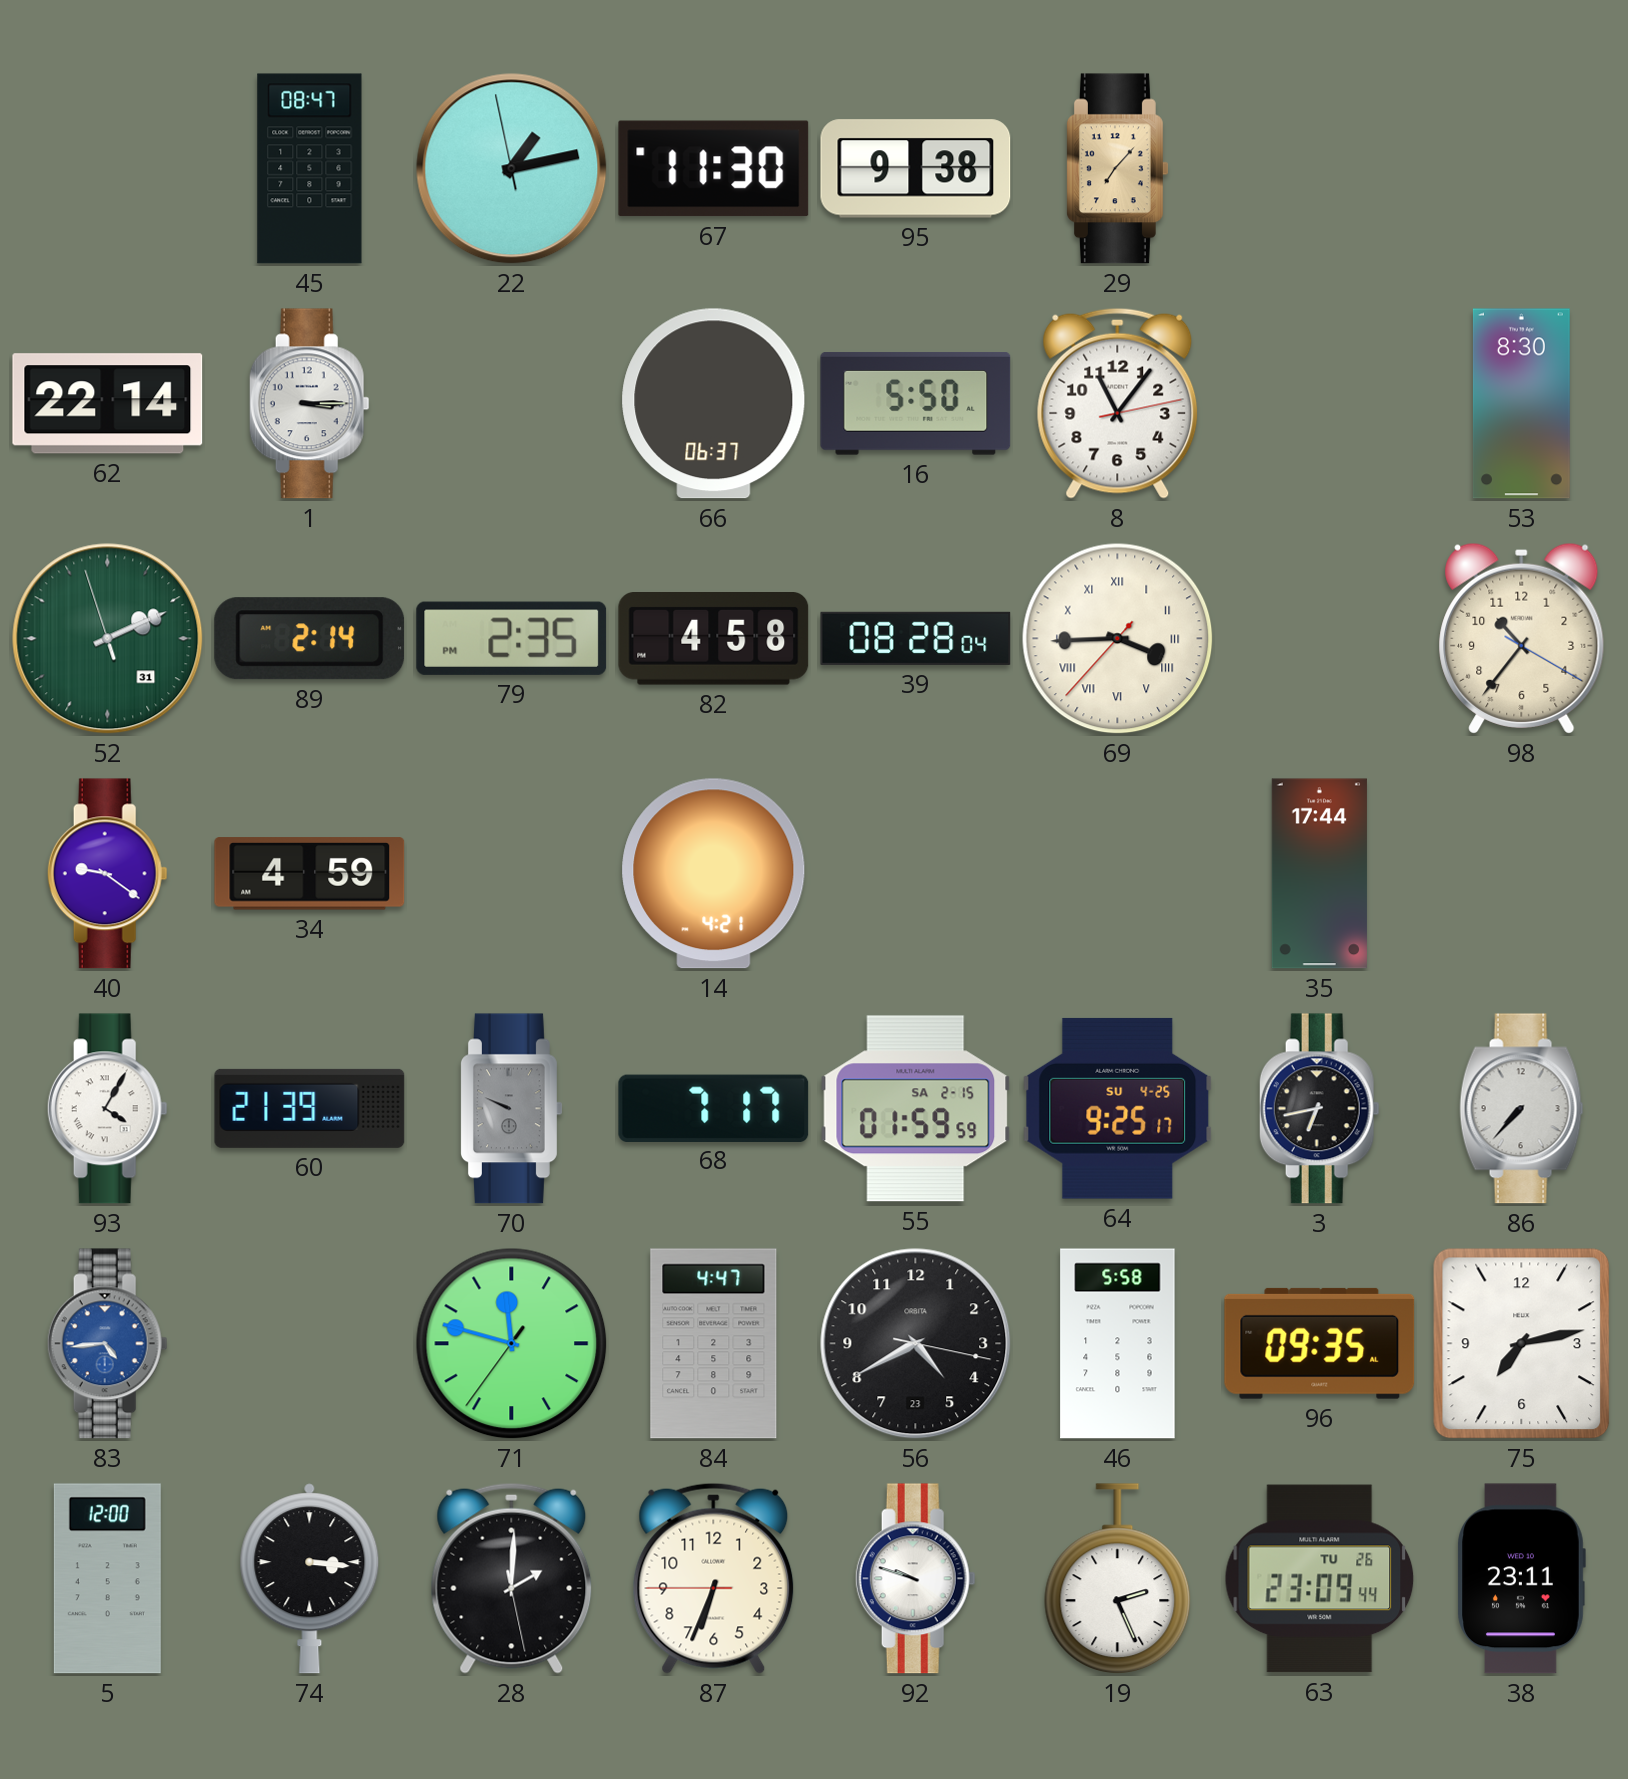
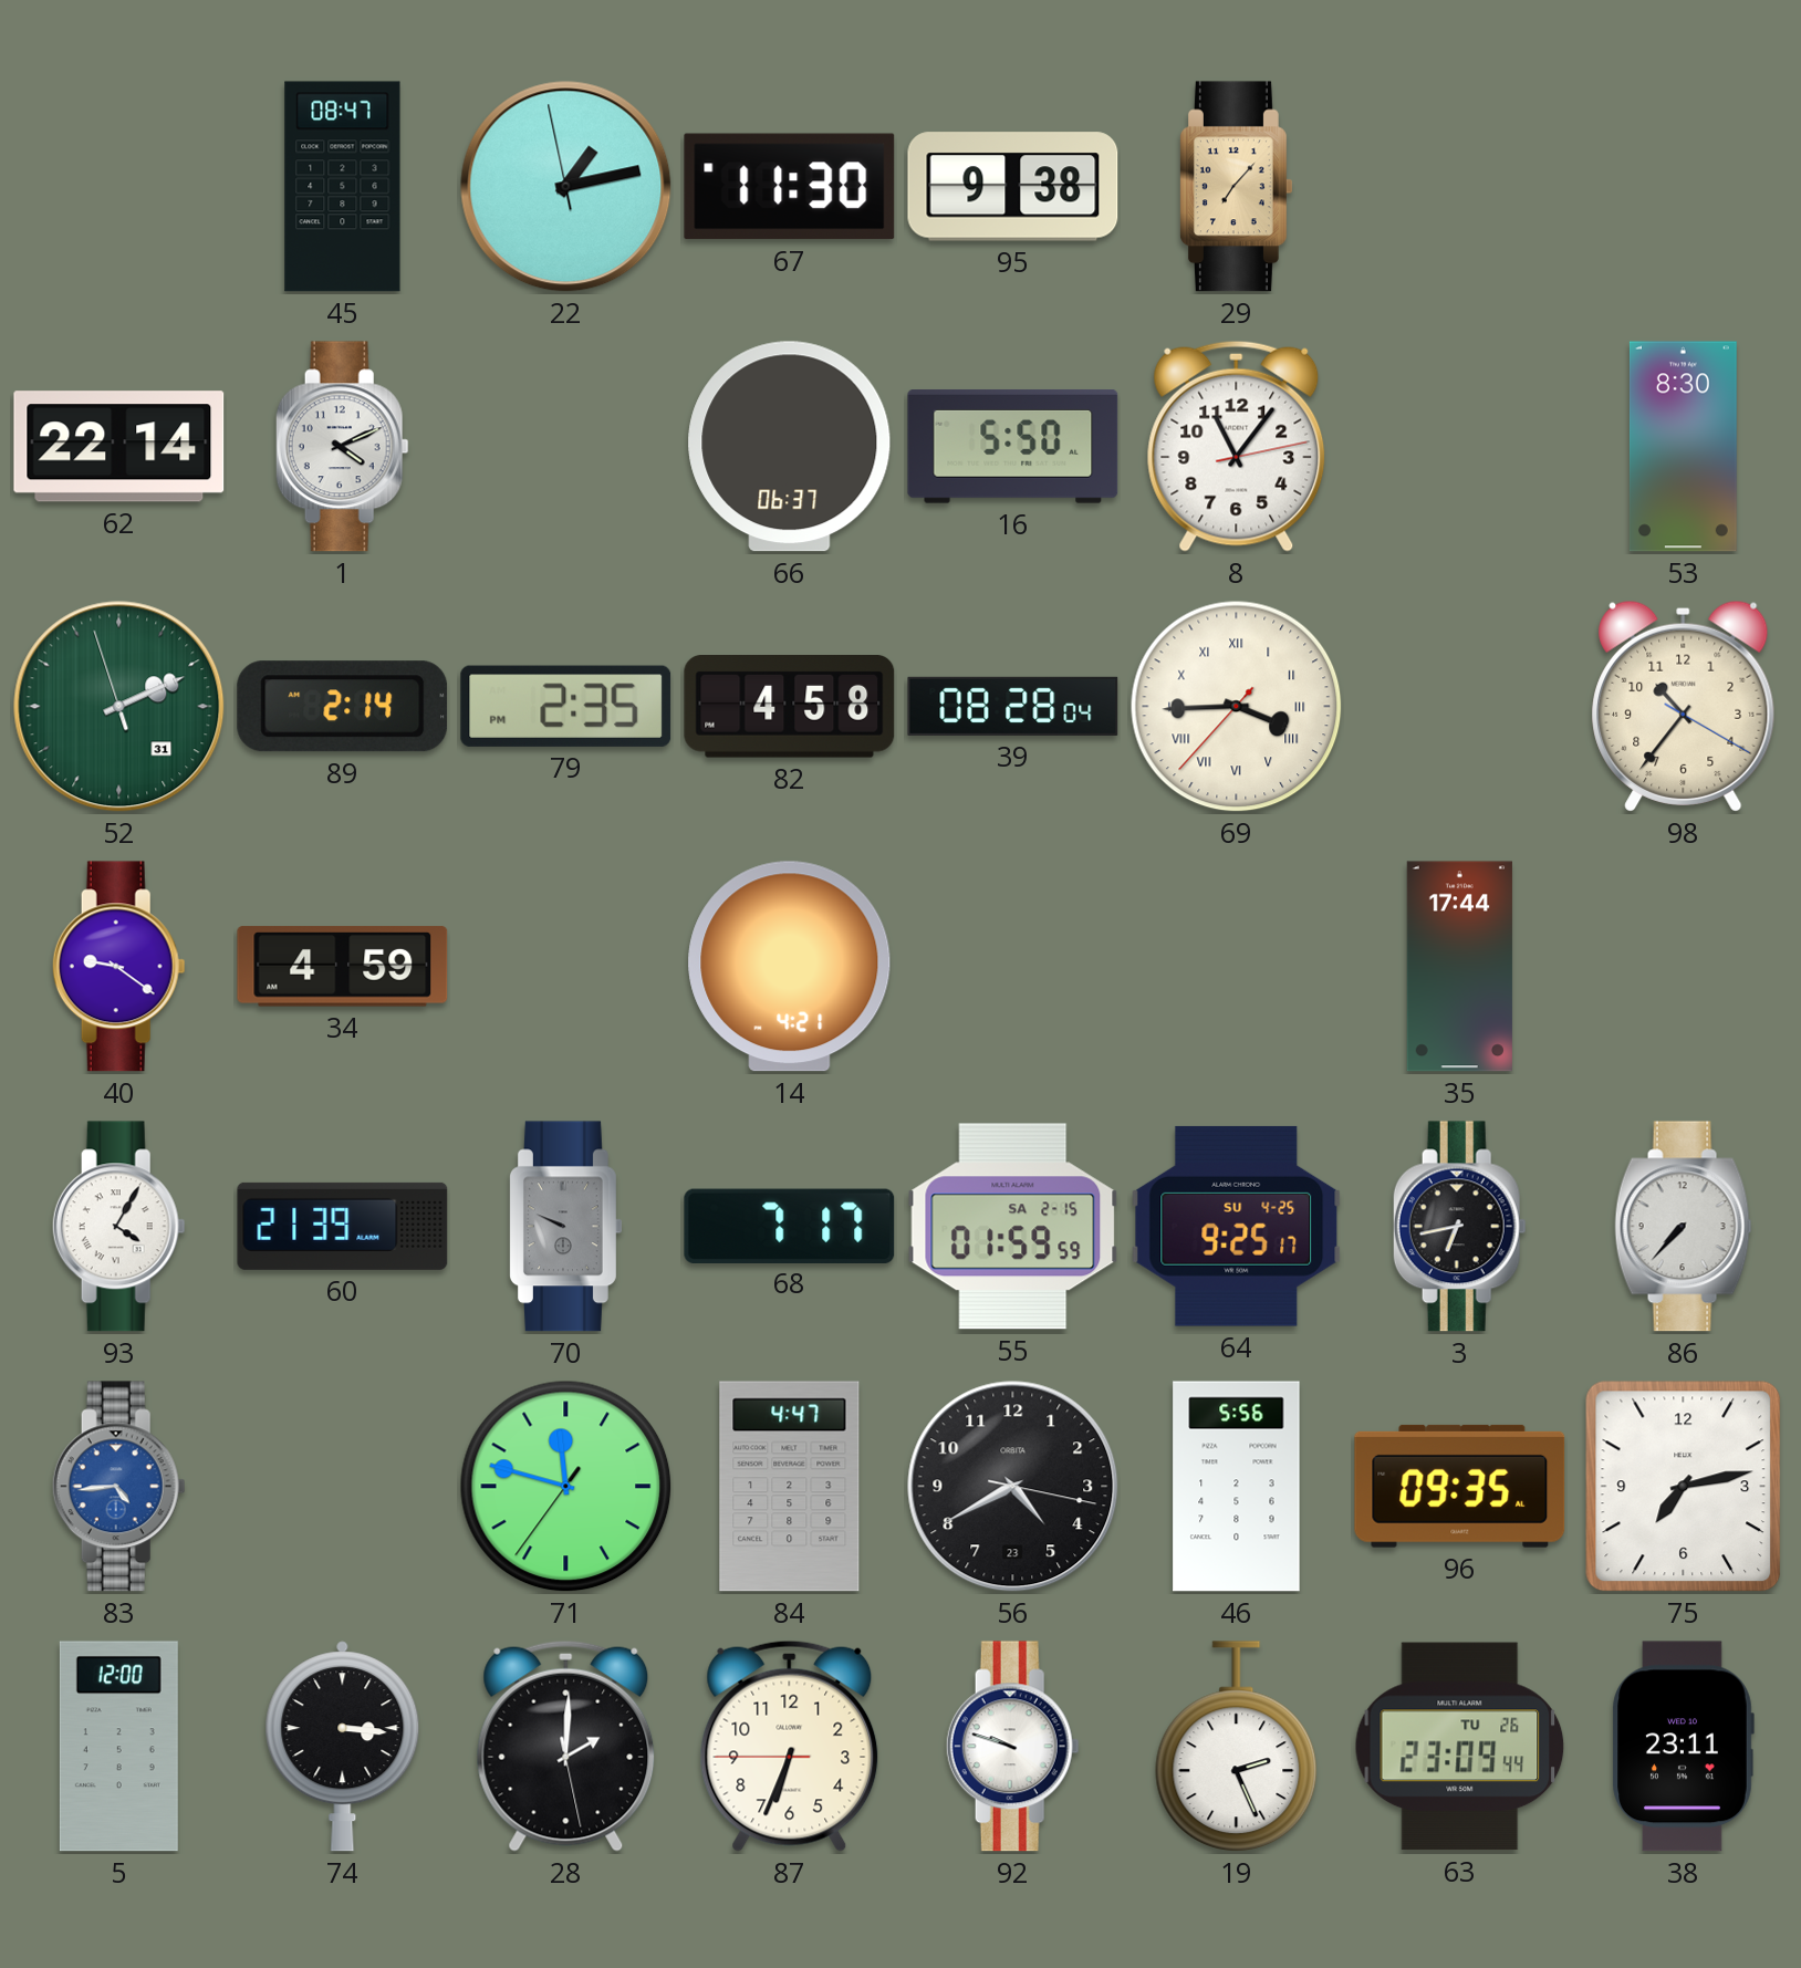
1: 3:15 -> 4:11
46: 5:58 -> 5:56
